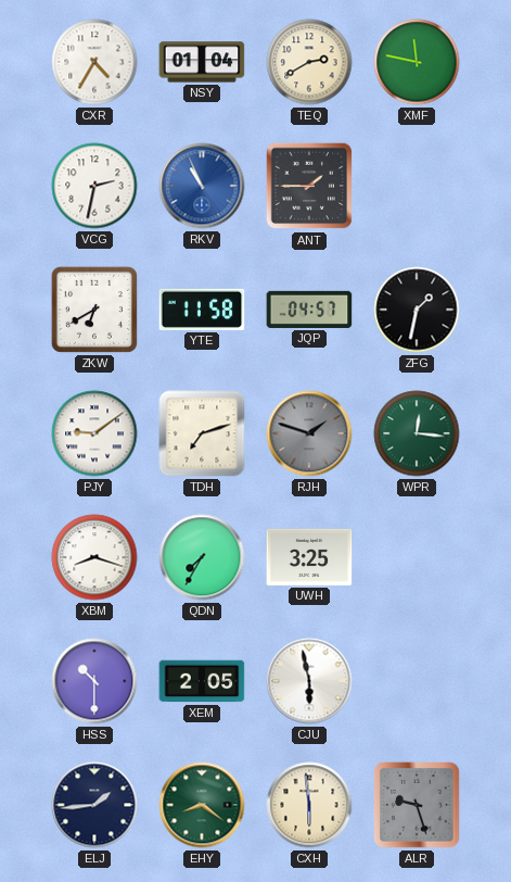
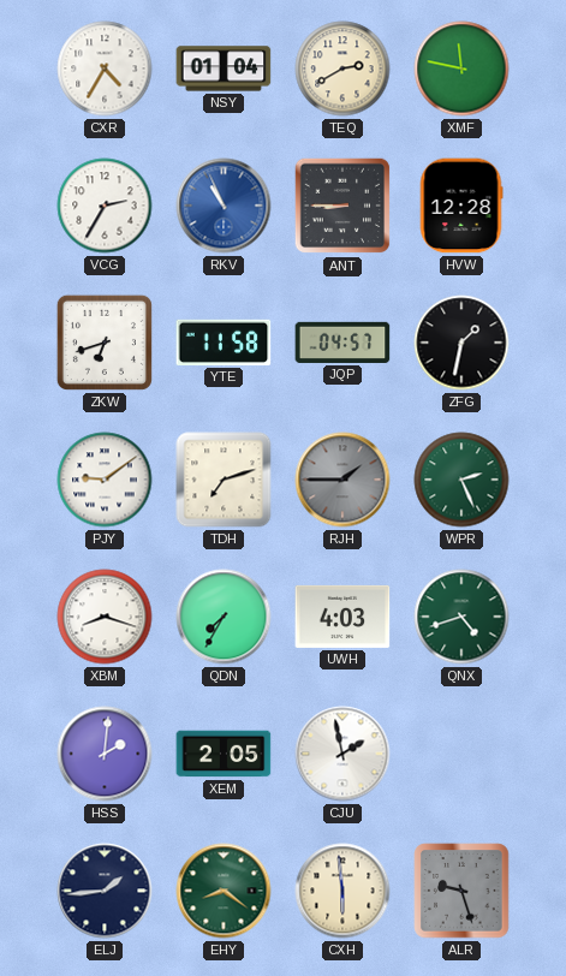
VCG: 2:32 -> 2:35
ANT: 1:45 -> 8:45
HVW: none -> 12:28
ZKW: 6:40 -> 6:42
RJH: 1:48 -> 1:45
WPR: 12:16 -> 2:26
UWH: 3:25 -> 4:03
QNX: none -> 4:42
HSS: 10:30 -> 2:01
CJU: 5:58 -> 1:58
